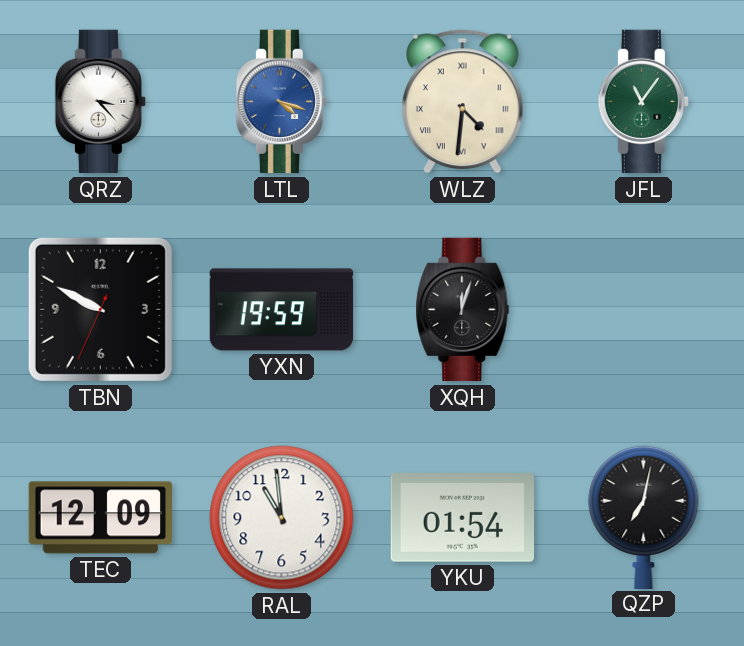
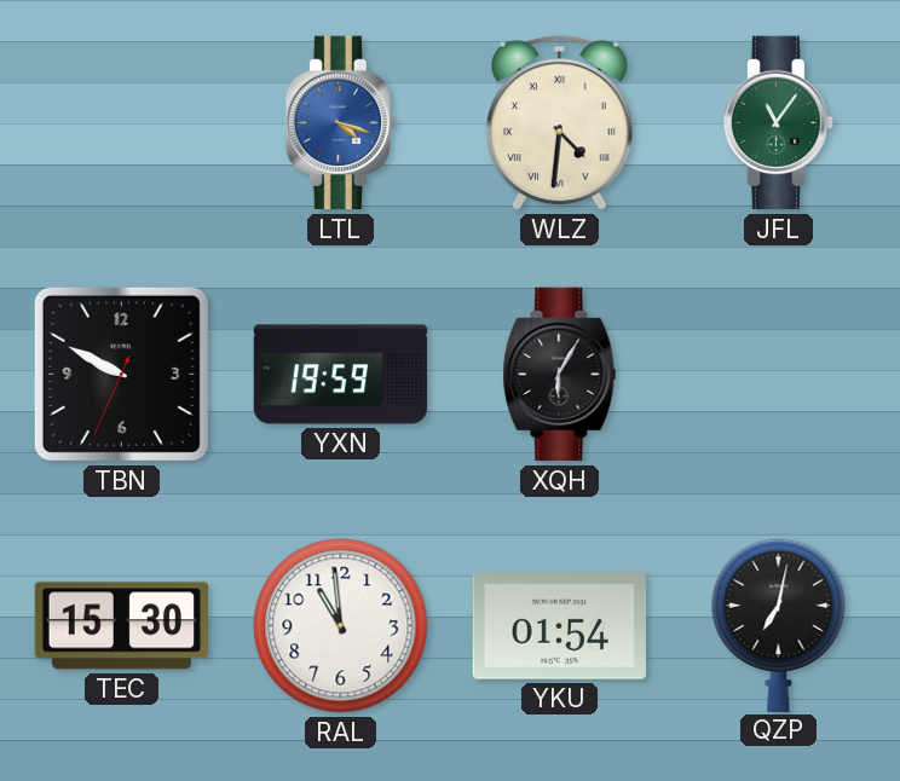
QRZ: 3:23 -> none
XQH: 12:03 -> 6:05
TEC: 12:09 -> 15:30
